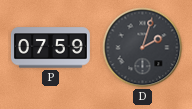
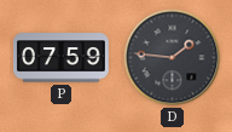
D: 2:03 -> 1:46
